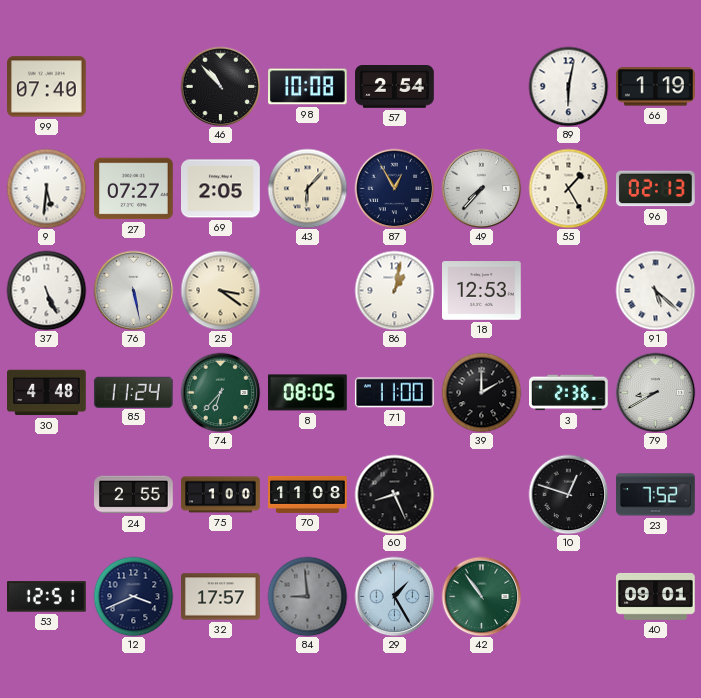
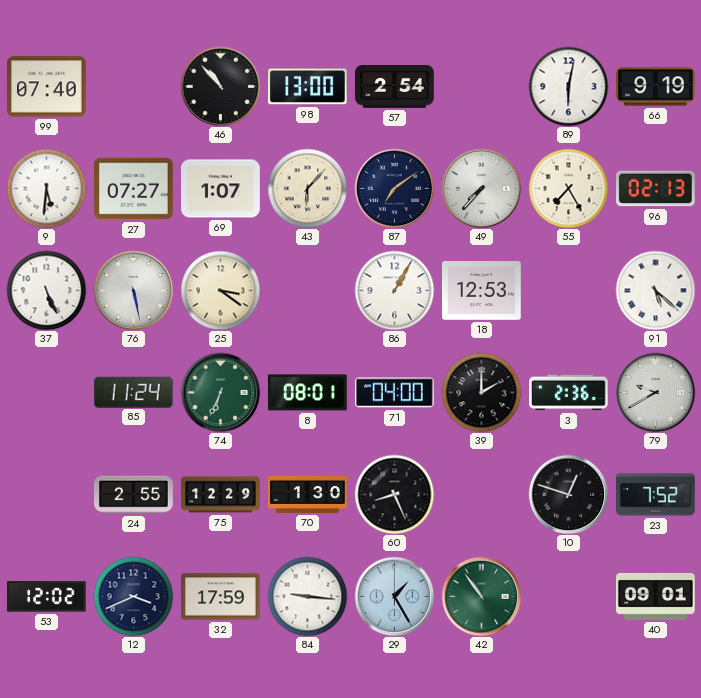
98: 10:08 -> 13:00
66: 1:19 -> 9:19
69: 2:05 -> 1:07
87: 12:55 -> 7:09
55: 1:25 -> 7:25
86: 1:02 -> 1:05
30: 4:48 -> none
74: 6:37 -> 6:34
8: 08:05 -> 08:01
71: 11:00 -> 04:00
79: 8:40 -> 9:40
75: 1:00 -> 12:29
70: 11:08 -> 1:30
53: 12:51 -> 12:02
32: 17:57 -> 17:59
84: 8:59 -> 9:16
84 dial: grey -> white
